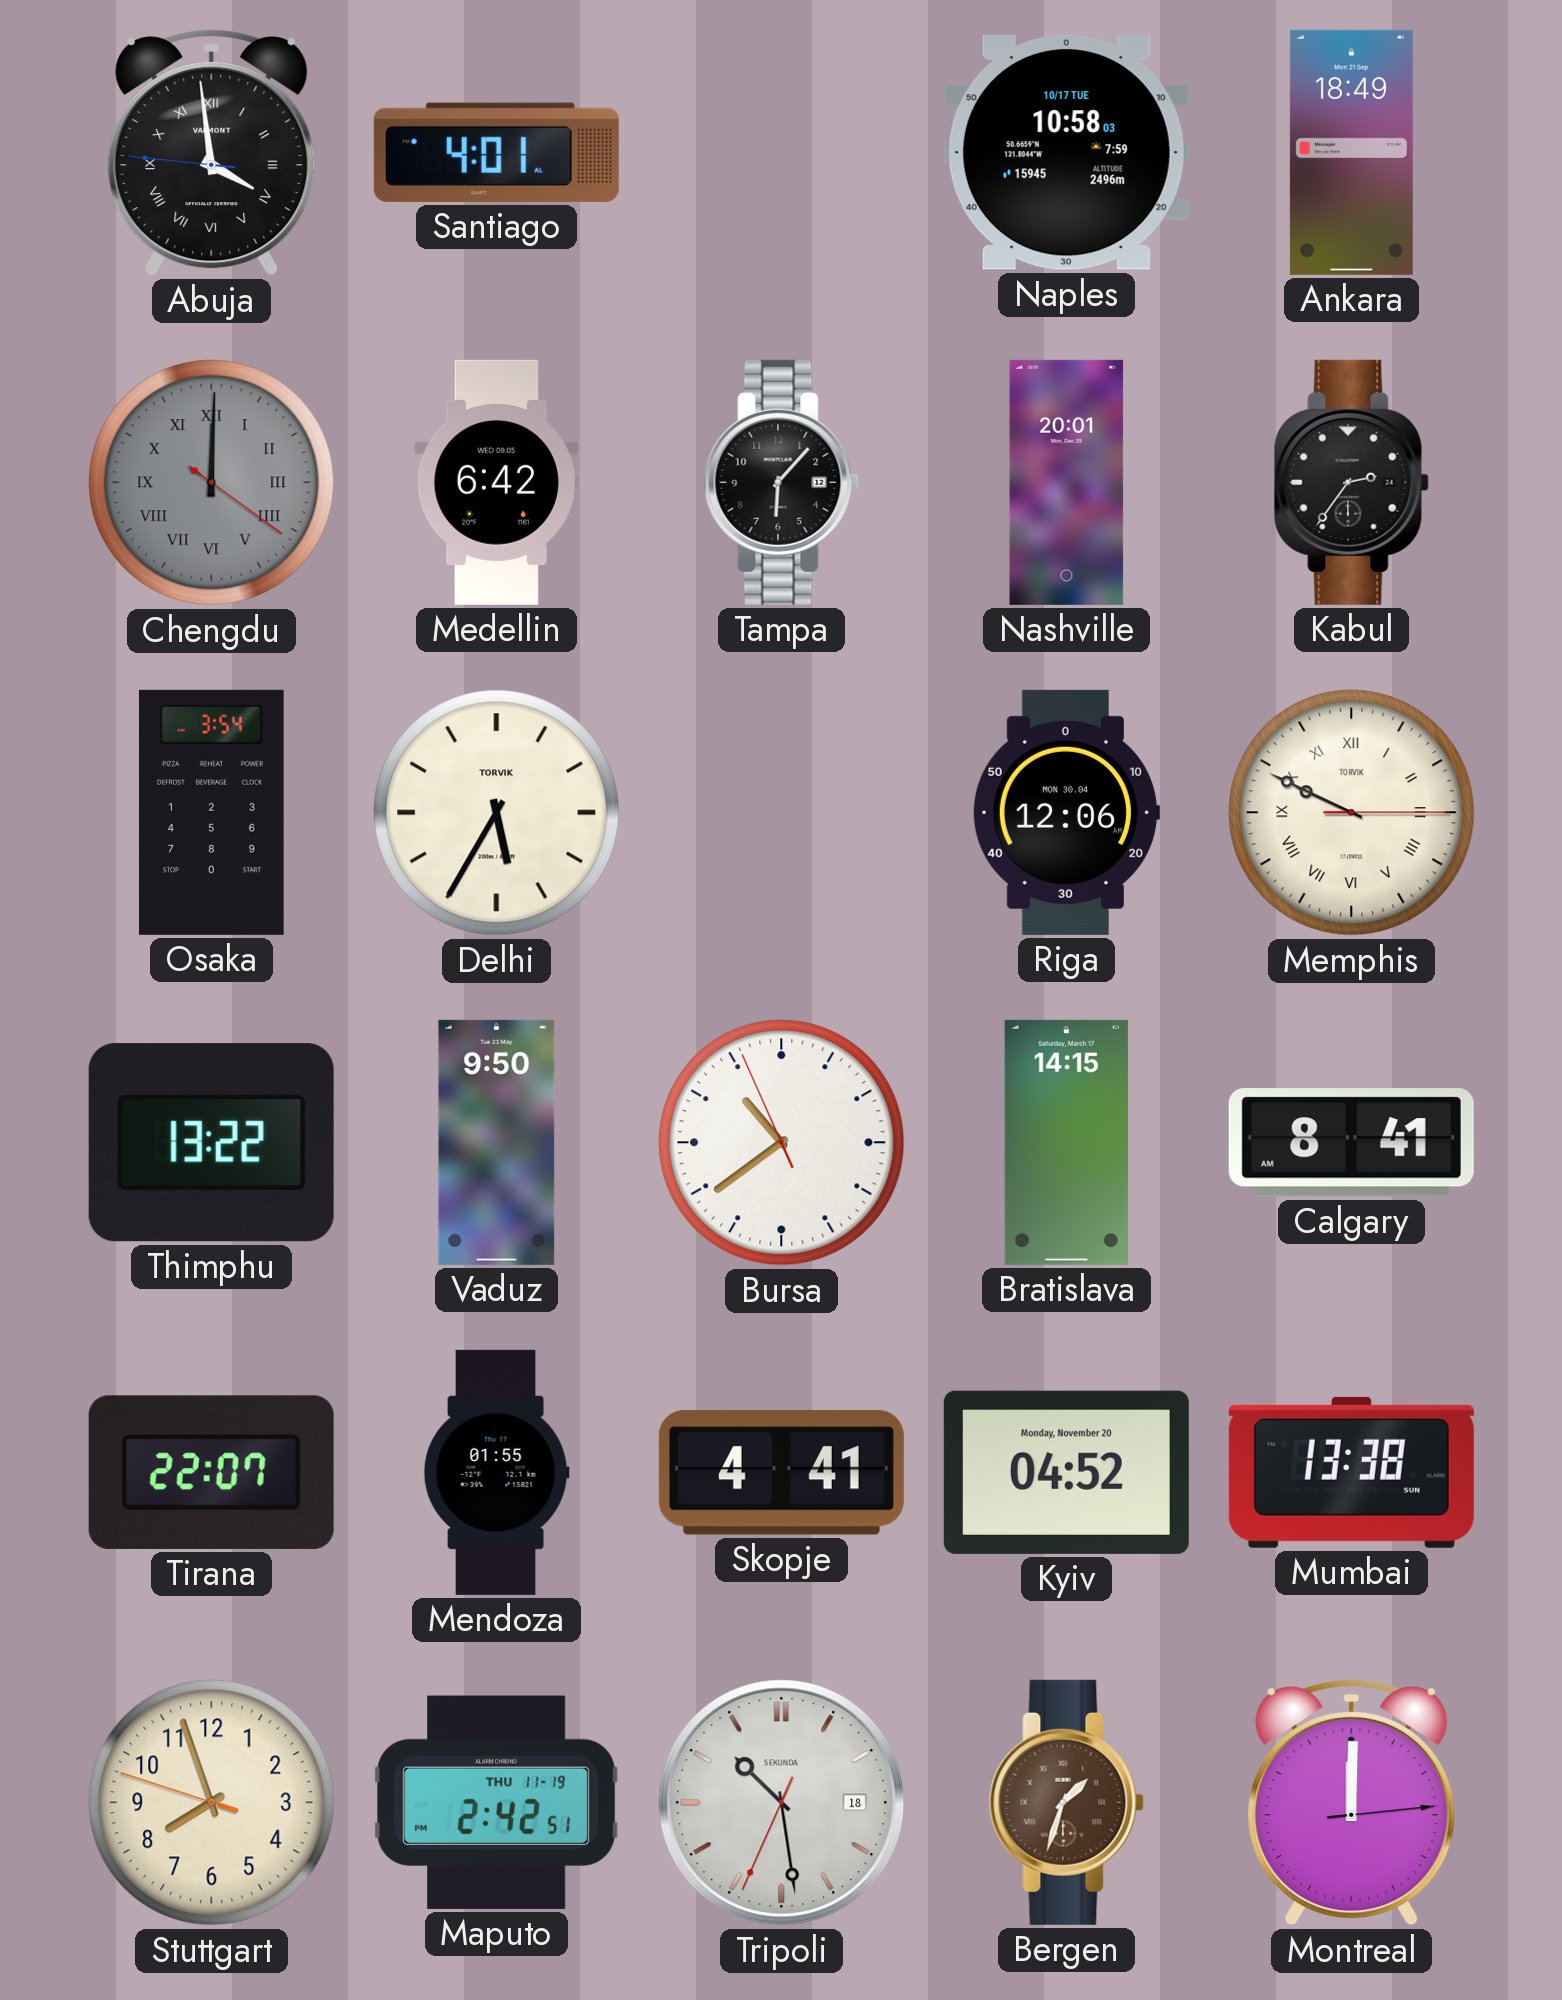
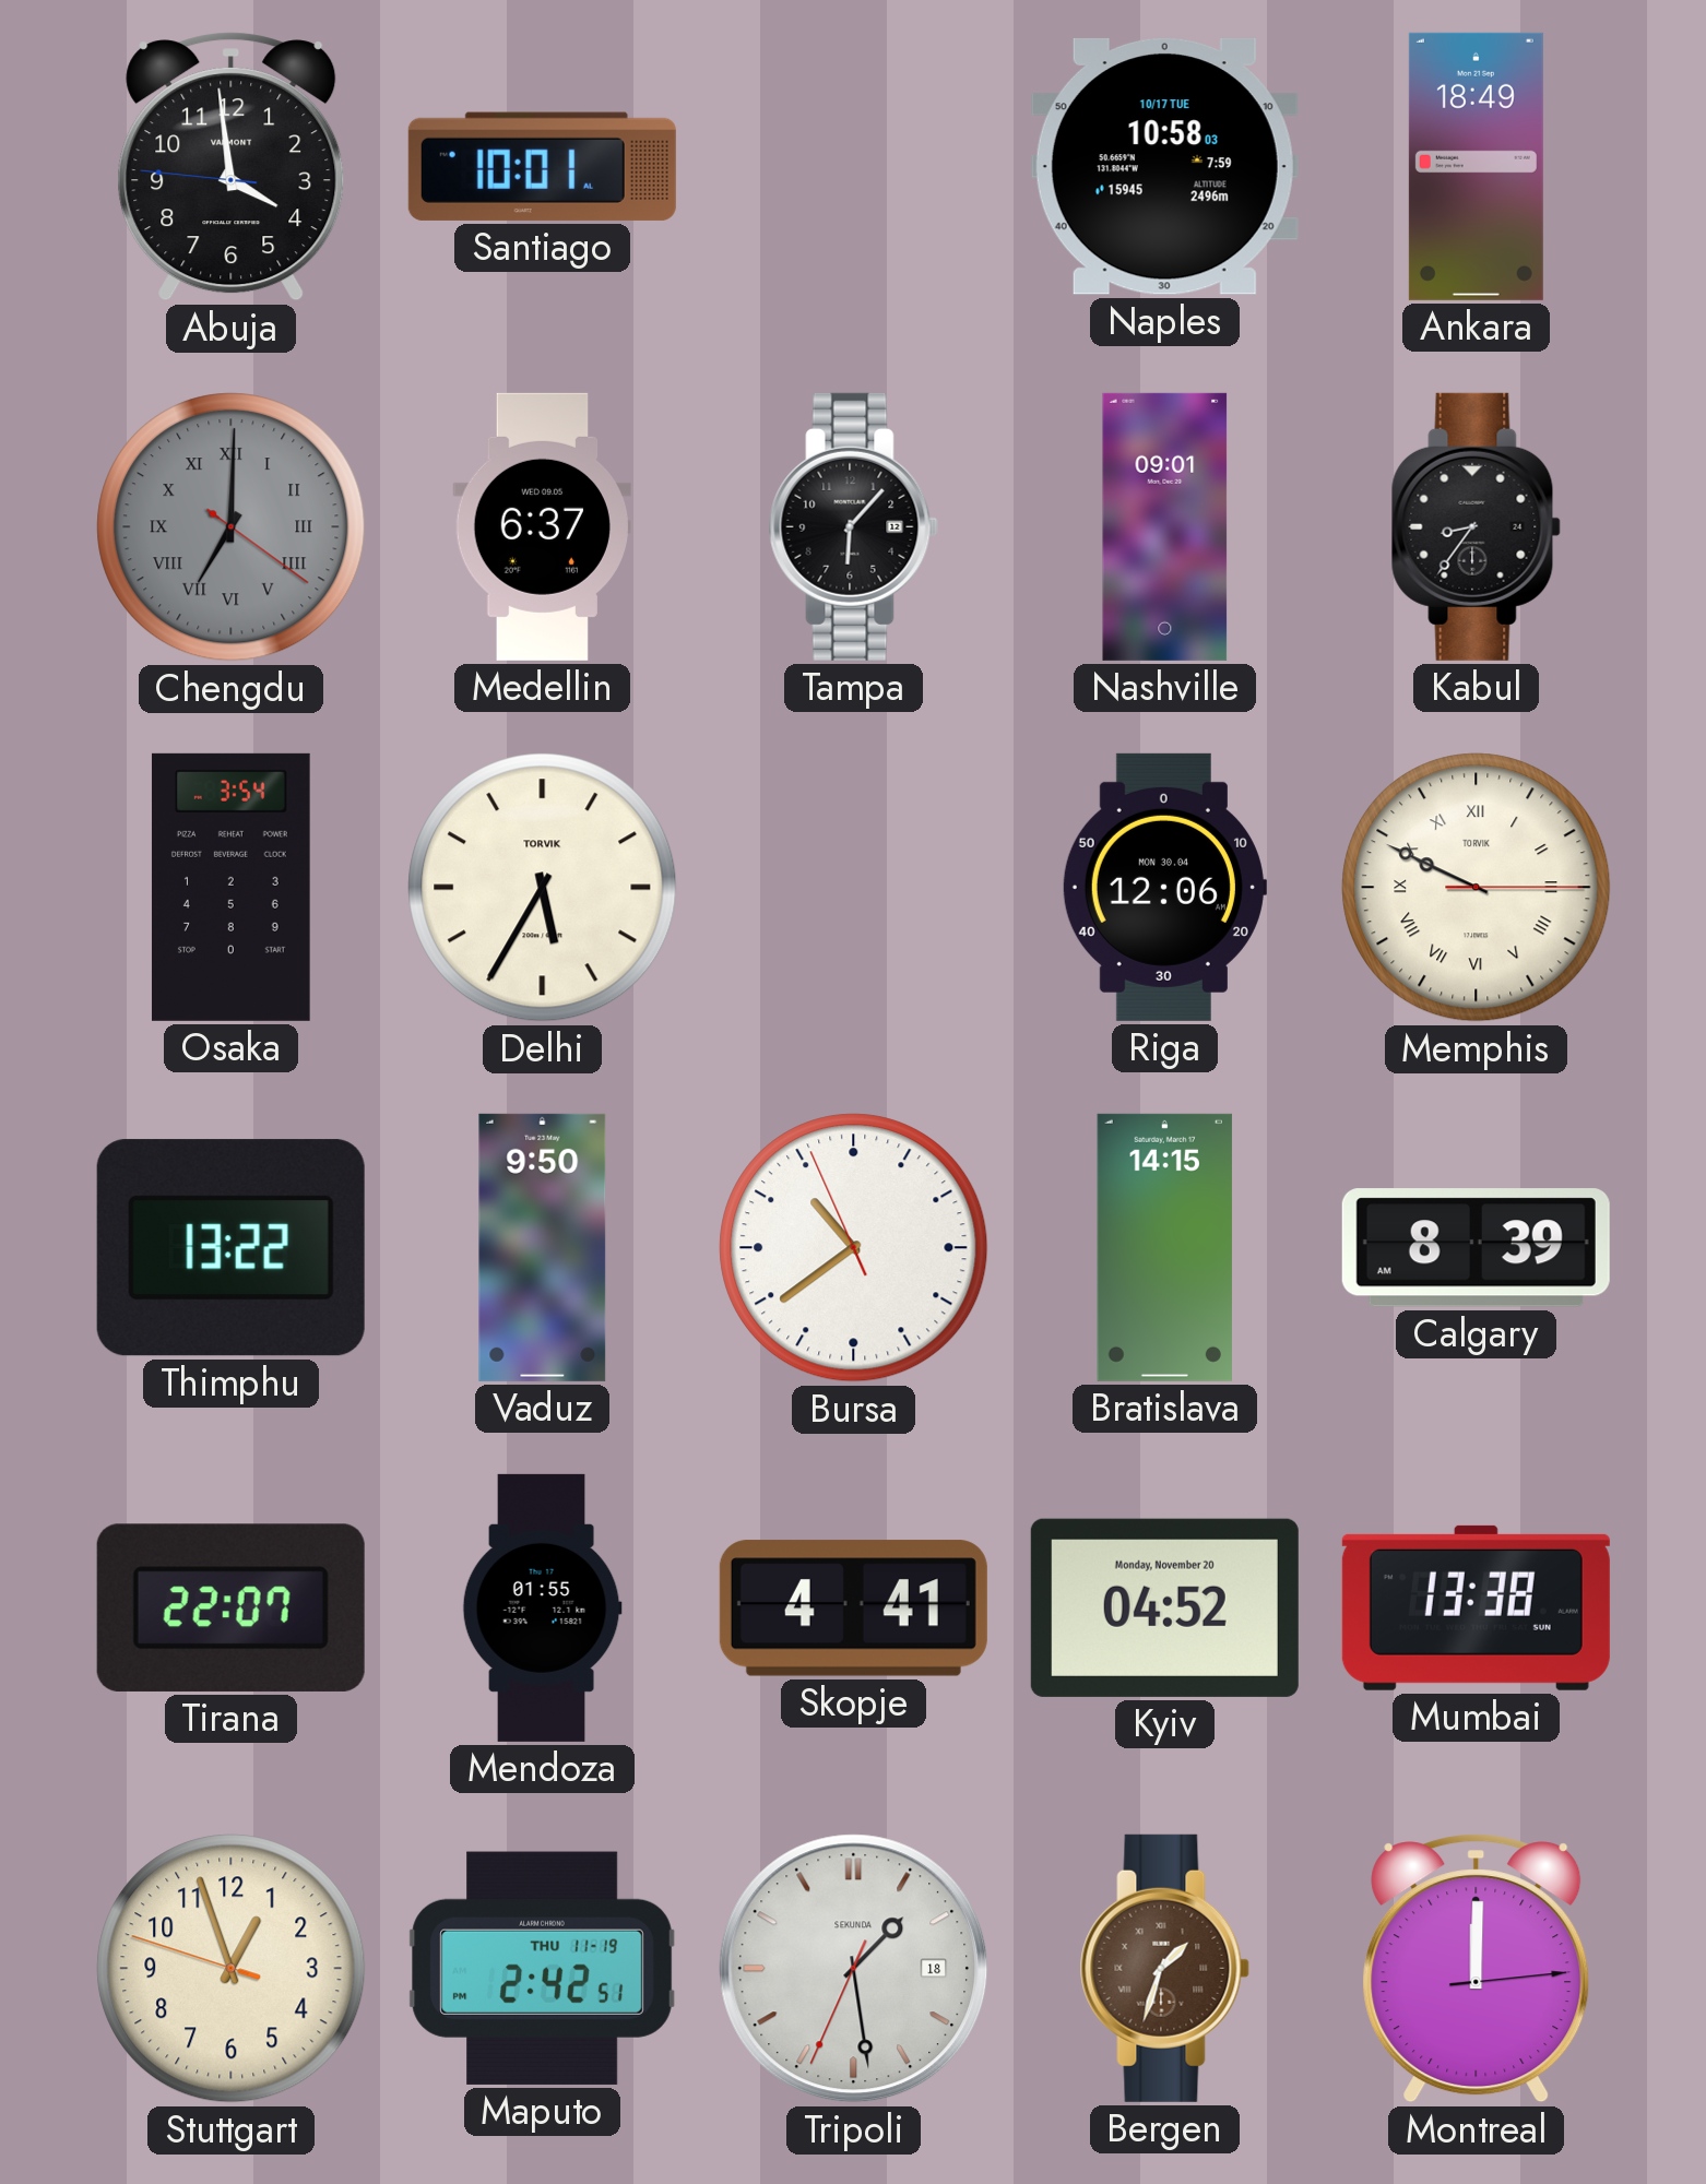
Abuja numerals: Roman -> Arabic
Santiago: 4:01 -> 10:01
Chengdu: 12:00 -> 7:00
Medellin: 6:42 -> 6:37
Nashville: 20:01 -> 09:01
Kabul: 2:36 -> 8:36
Calgary: 8:41 -> 8:39
Stuttgart: 7:56 -> 12:56
Tripoli: 10:28 -> 1:28
